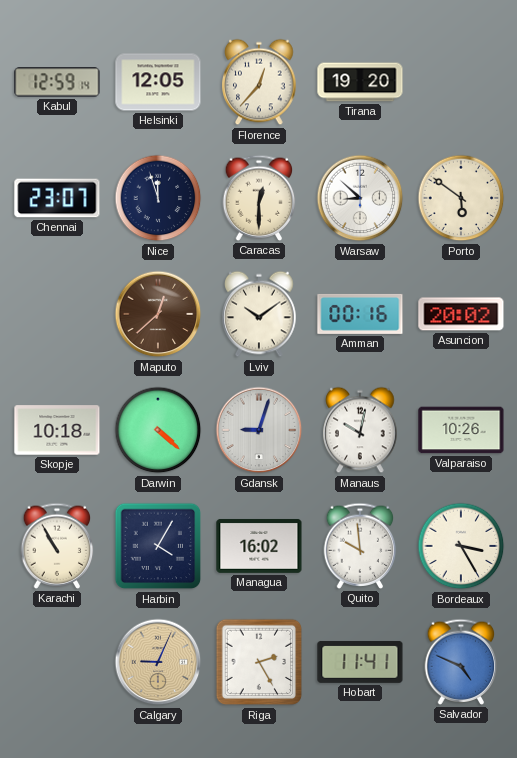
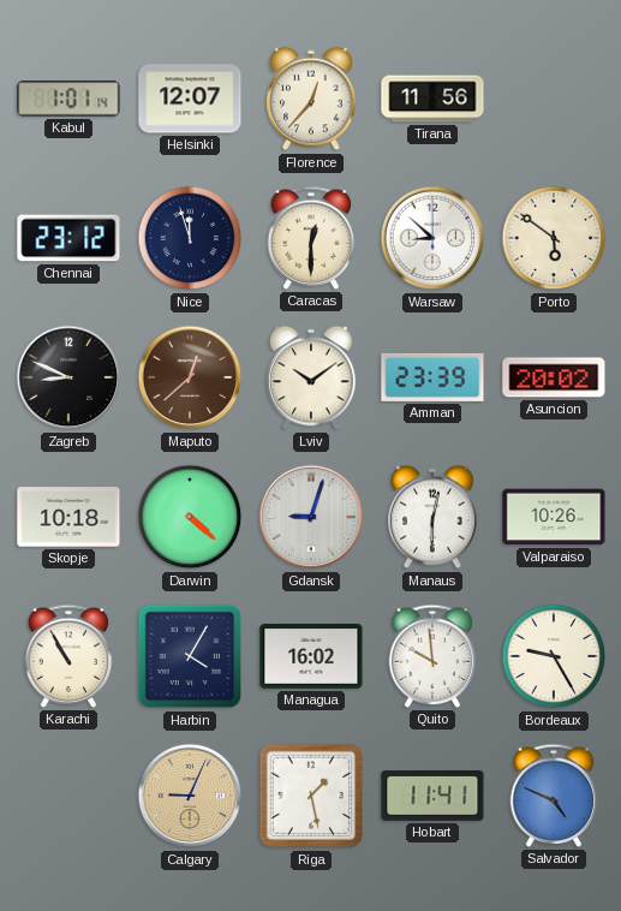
Kabul: 12:59 -> 1:01
Helsinki: 12:05 -> 12:07
Tirana: 19:20 -> 11:56
Chennai: 23:07 -> 23:12
Zagreb: none -> 8:49
Amman: 00:16 -> 23:39
Manaus: 10:02 -> 6:02
Bordeaux: 3:25 -> 9:25
Riga: 2:25 -> 1:28
